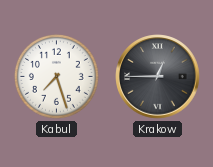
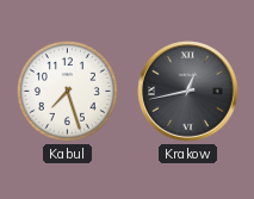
Krakow: 12:45 -> 12:43
